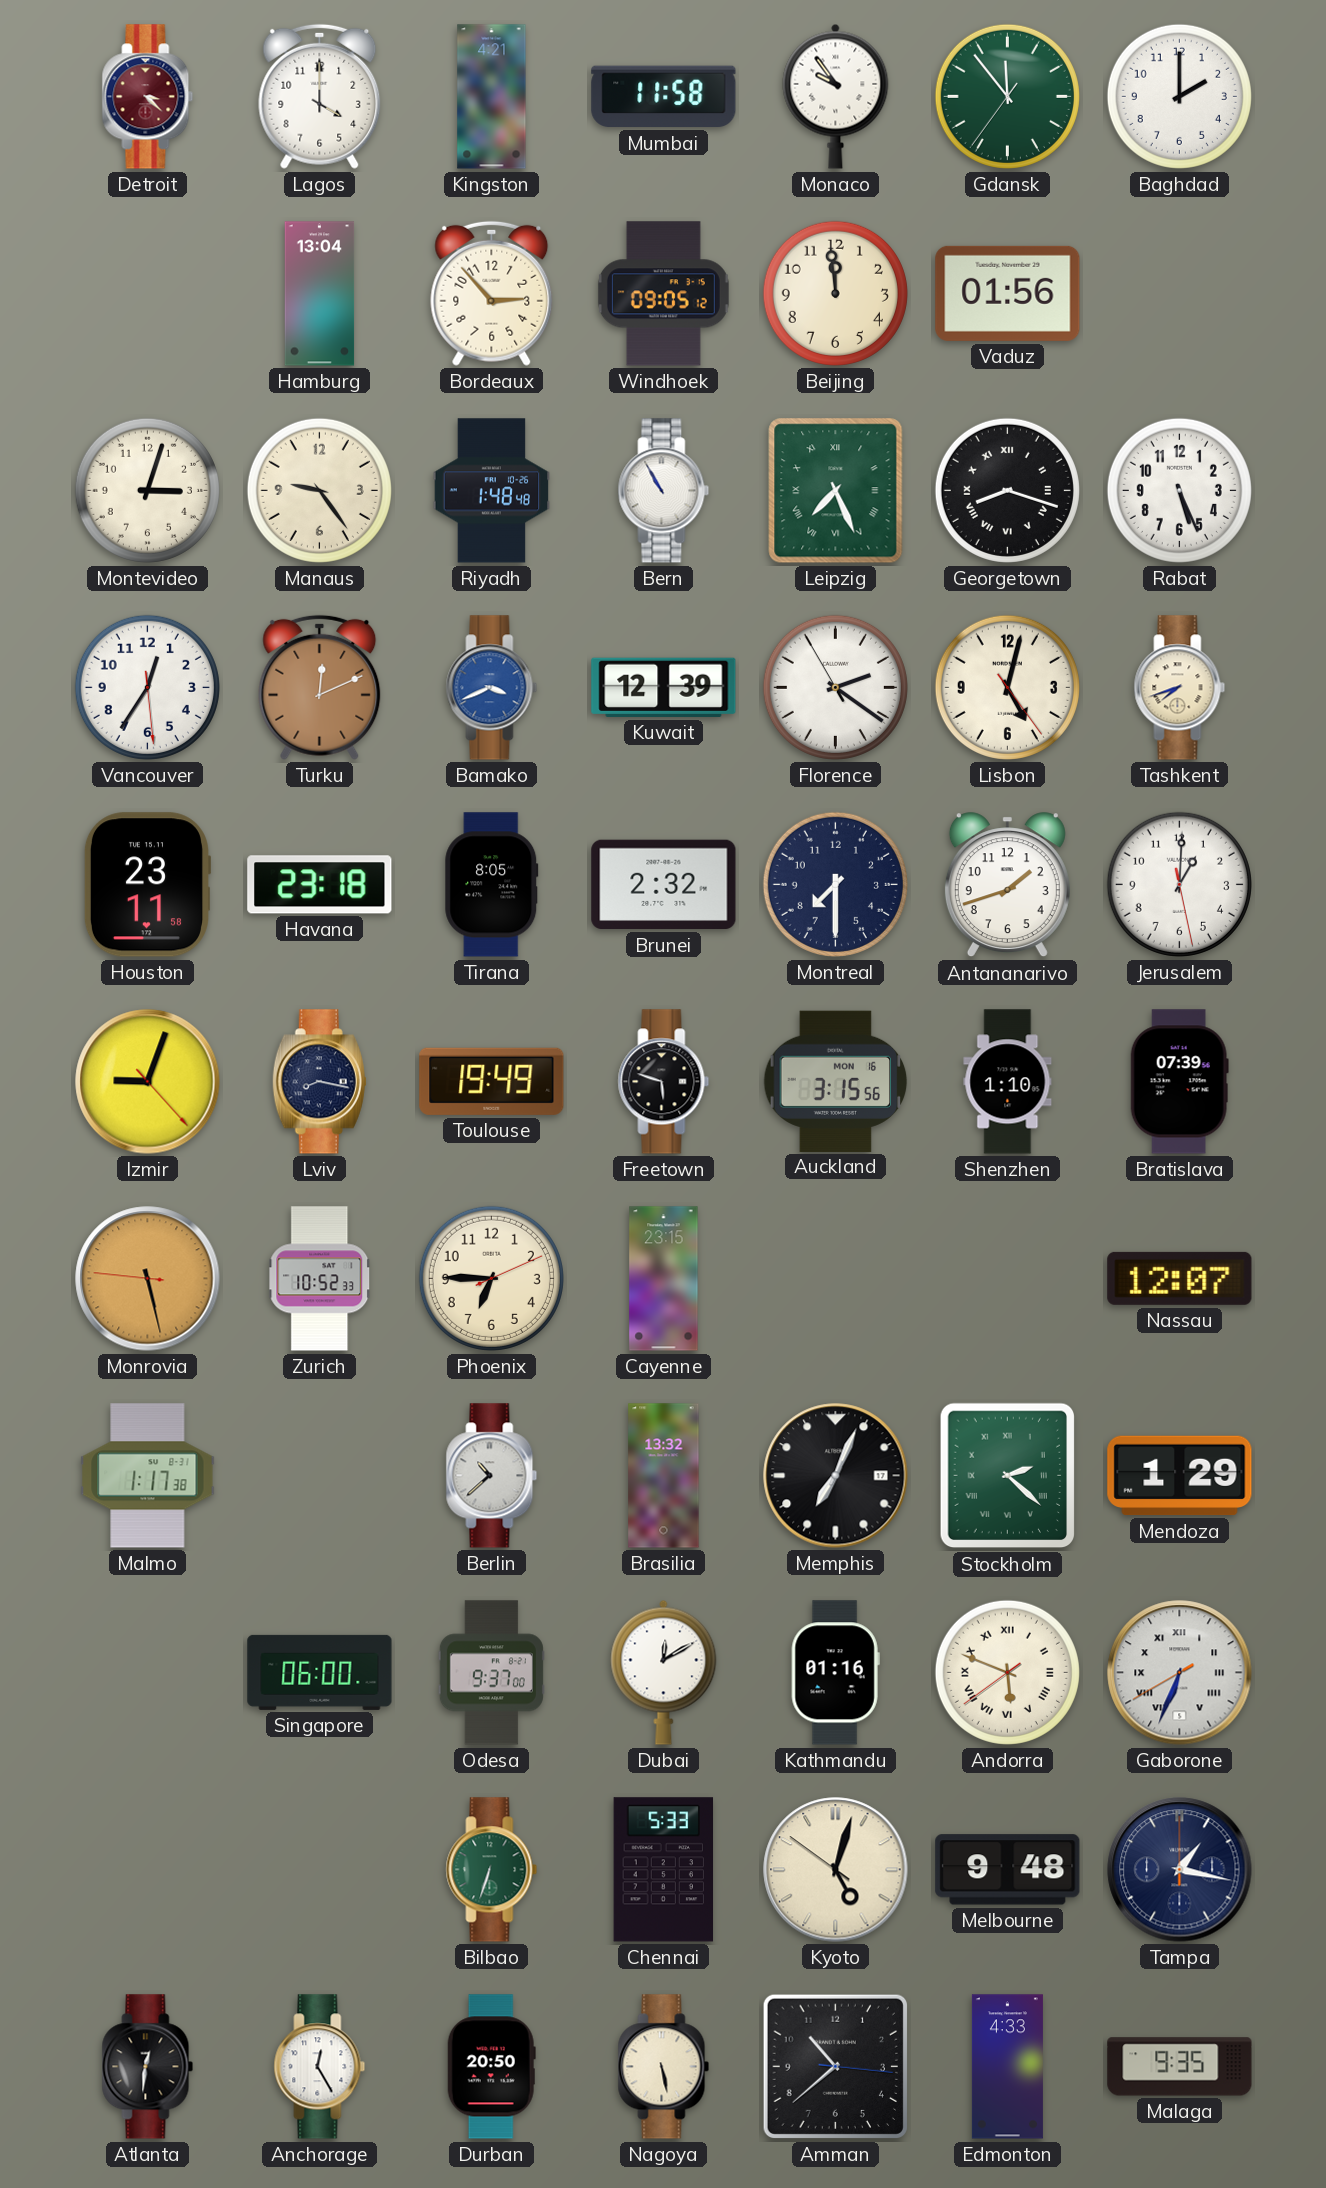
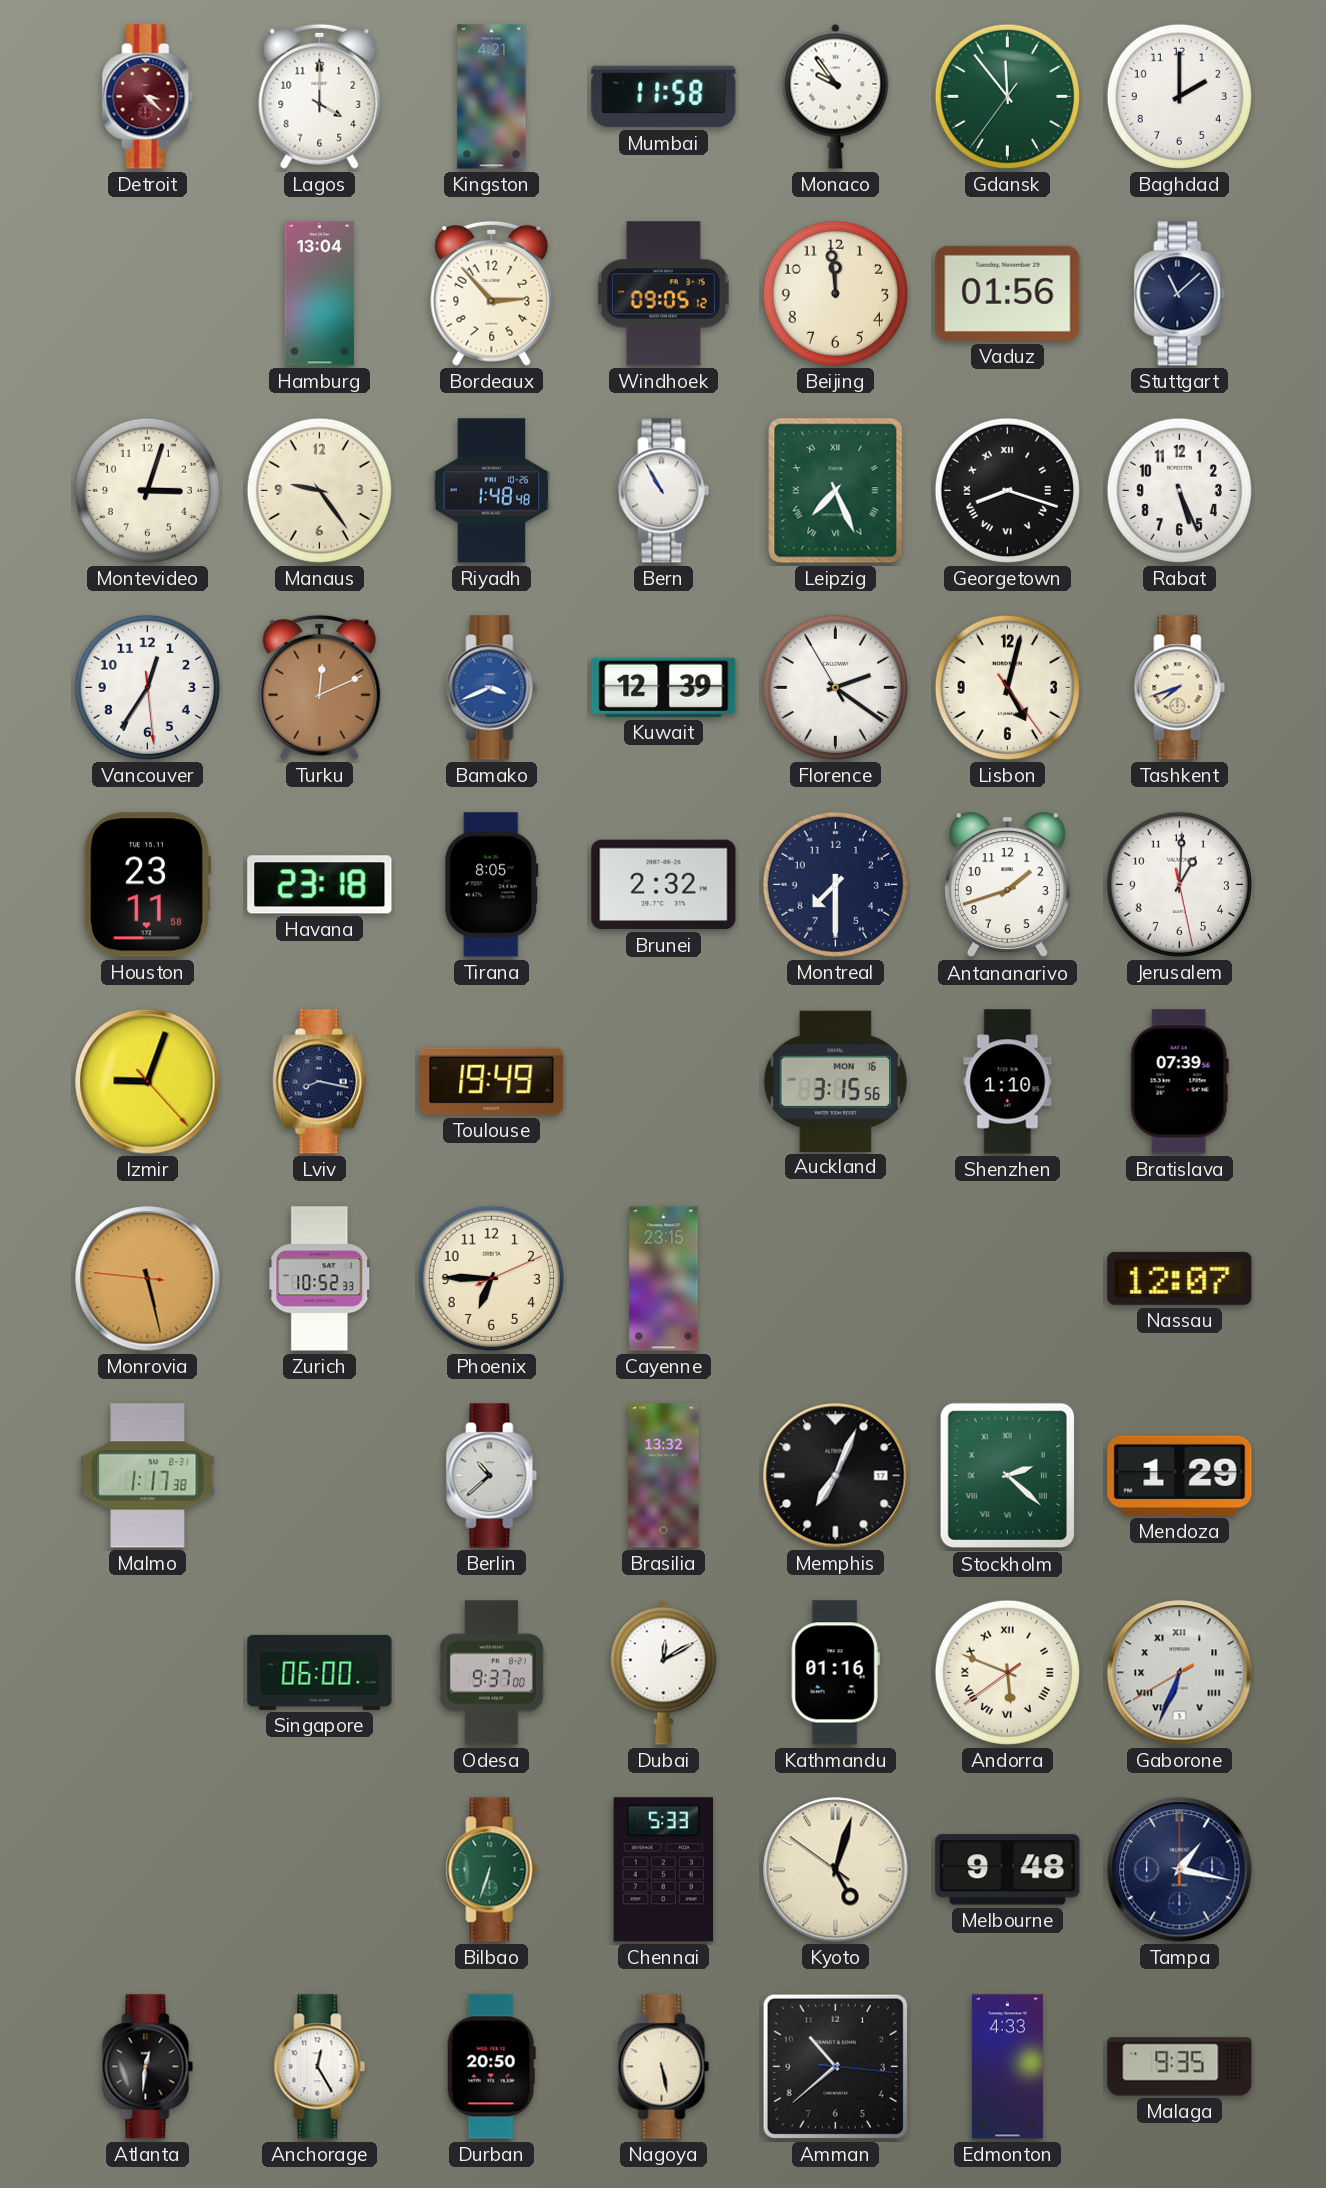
Stuttgart: none -> 11:08
Freetown: 5:48 -> none
